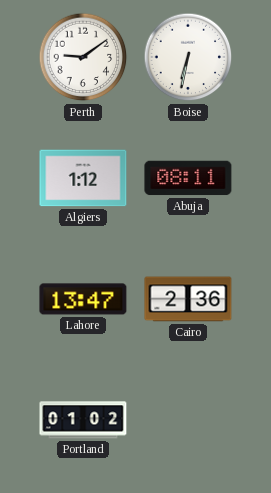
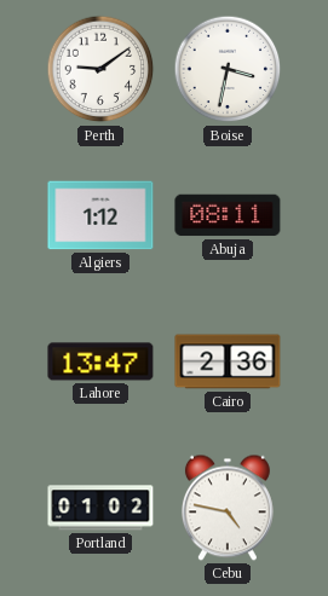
Boise: 6:32 -> 3:32
Cebu: none -> 4:47
